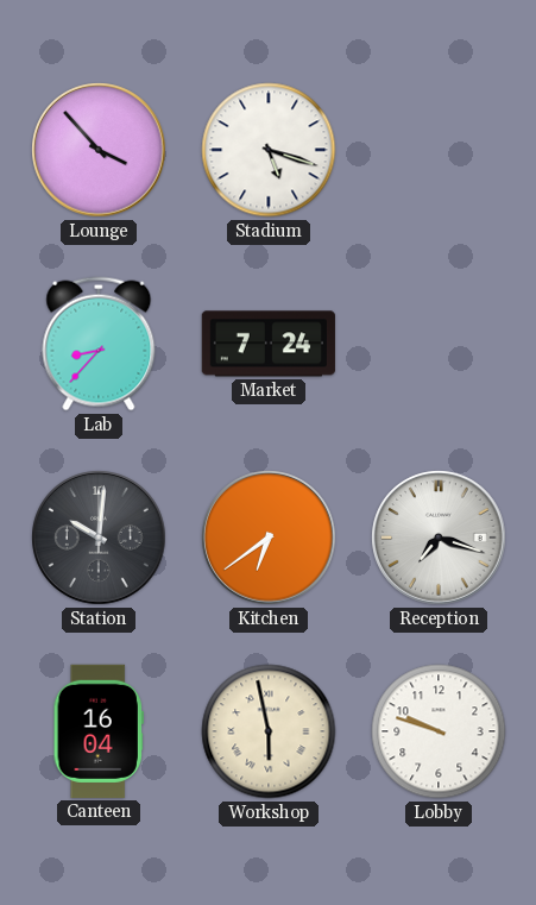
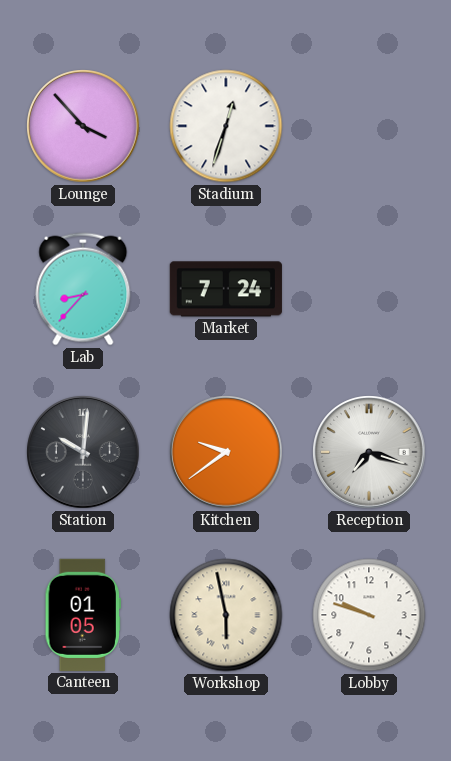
Stadium: 5:18 -> 12:33
Kitchen: 6:39 -> 9:39
Canteen: 16:04 -> 01:05
